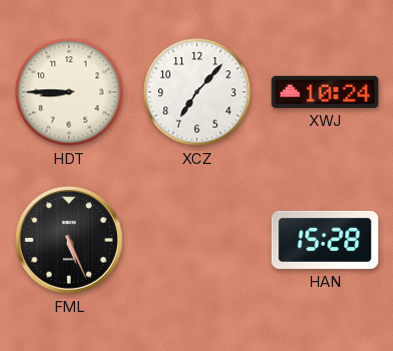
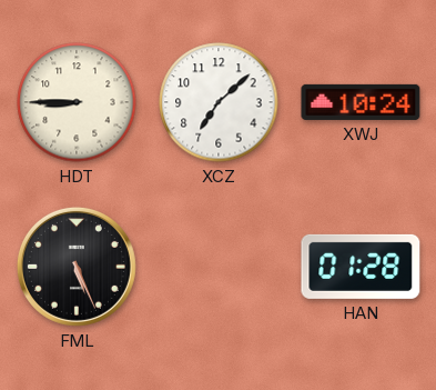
XCZ: 7:07 -> 7:08
HAN: 15:28 -> 01:28
